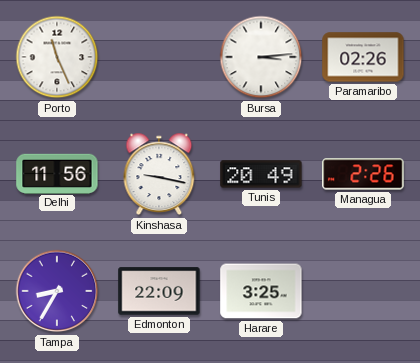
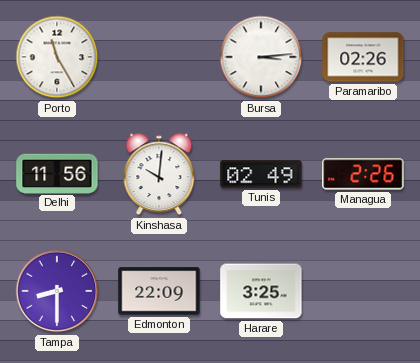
Porto: 11:26 -> 11:25
Kinshasa: 9:17 -> 10:01
Tunis: 20:49 -> 02:49
Tampa: 8:35 -> 8:30
